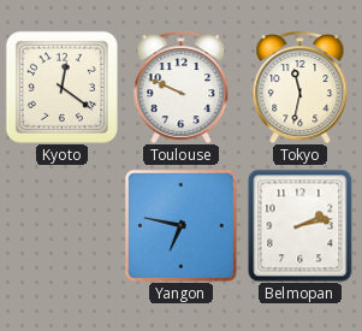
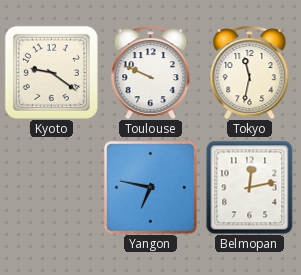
Kyoto: 12:21 -> 9:21
Belmopan: 2:13 -> 12:13
